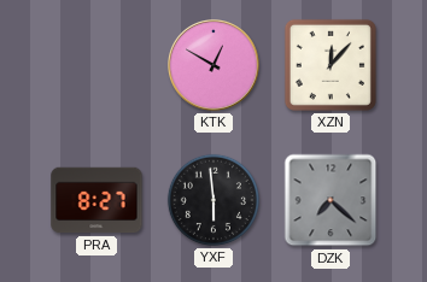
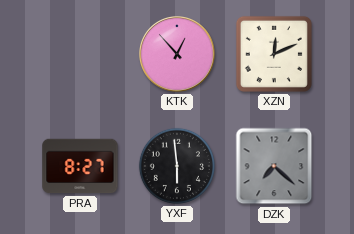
KTK: 12:50 -> 12:53
XZN: 12:07 -> 12:11
